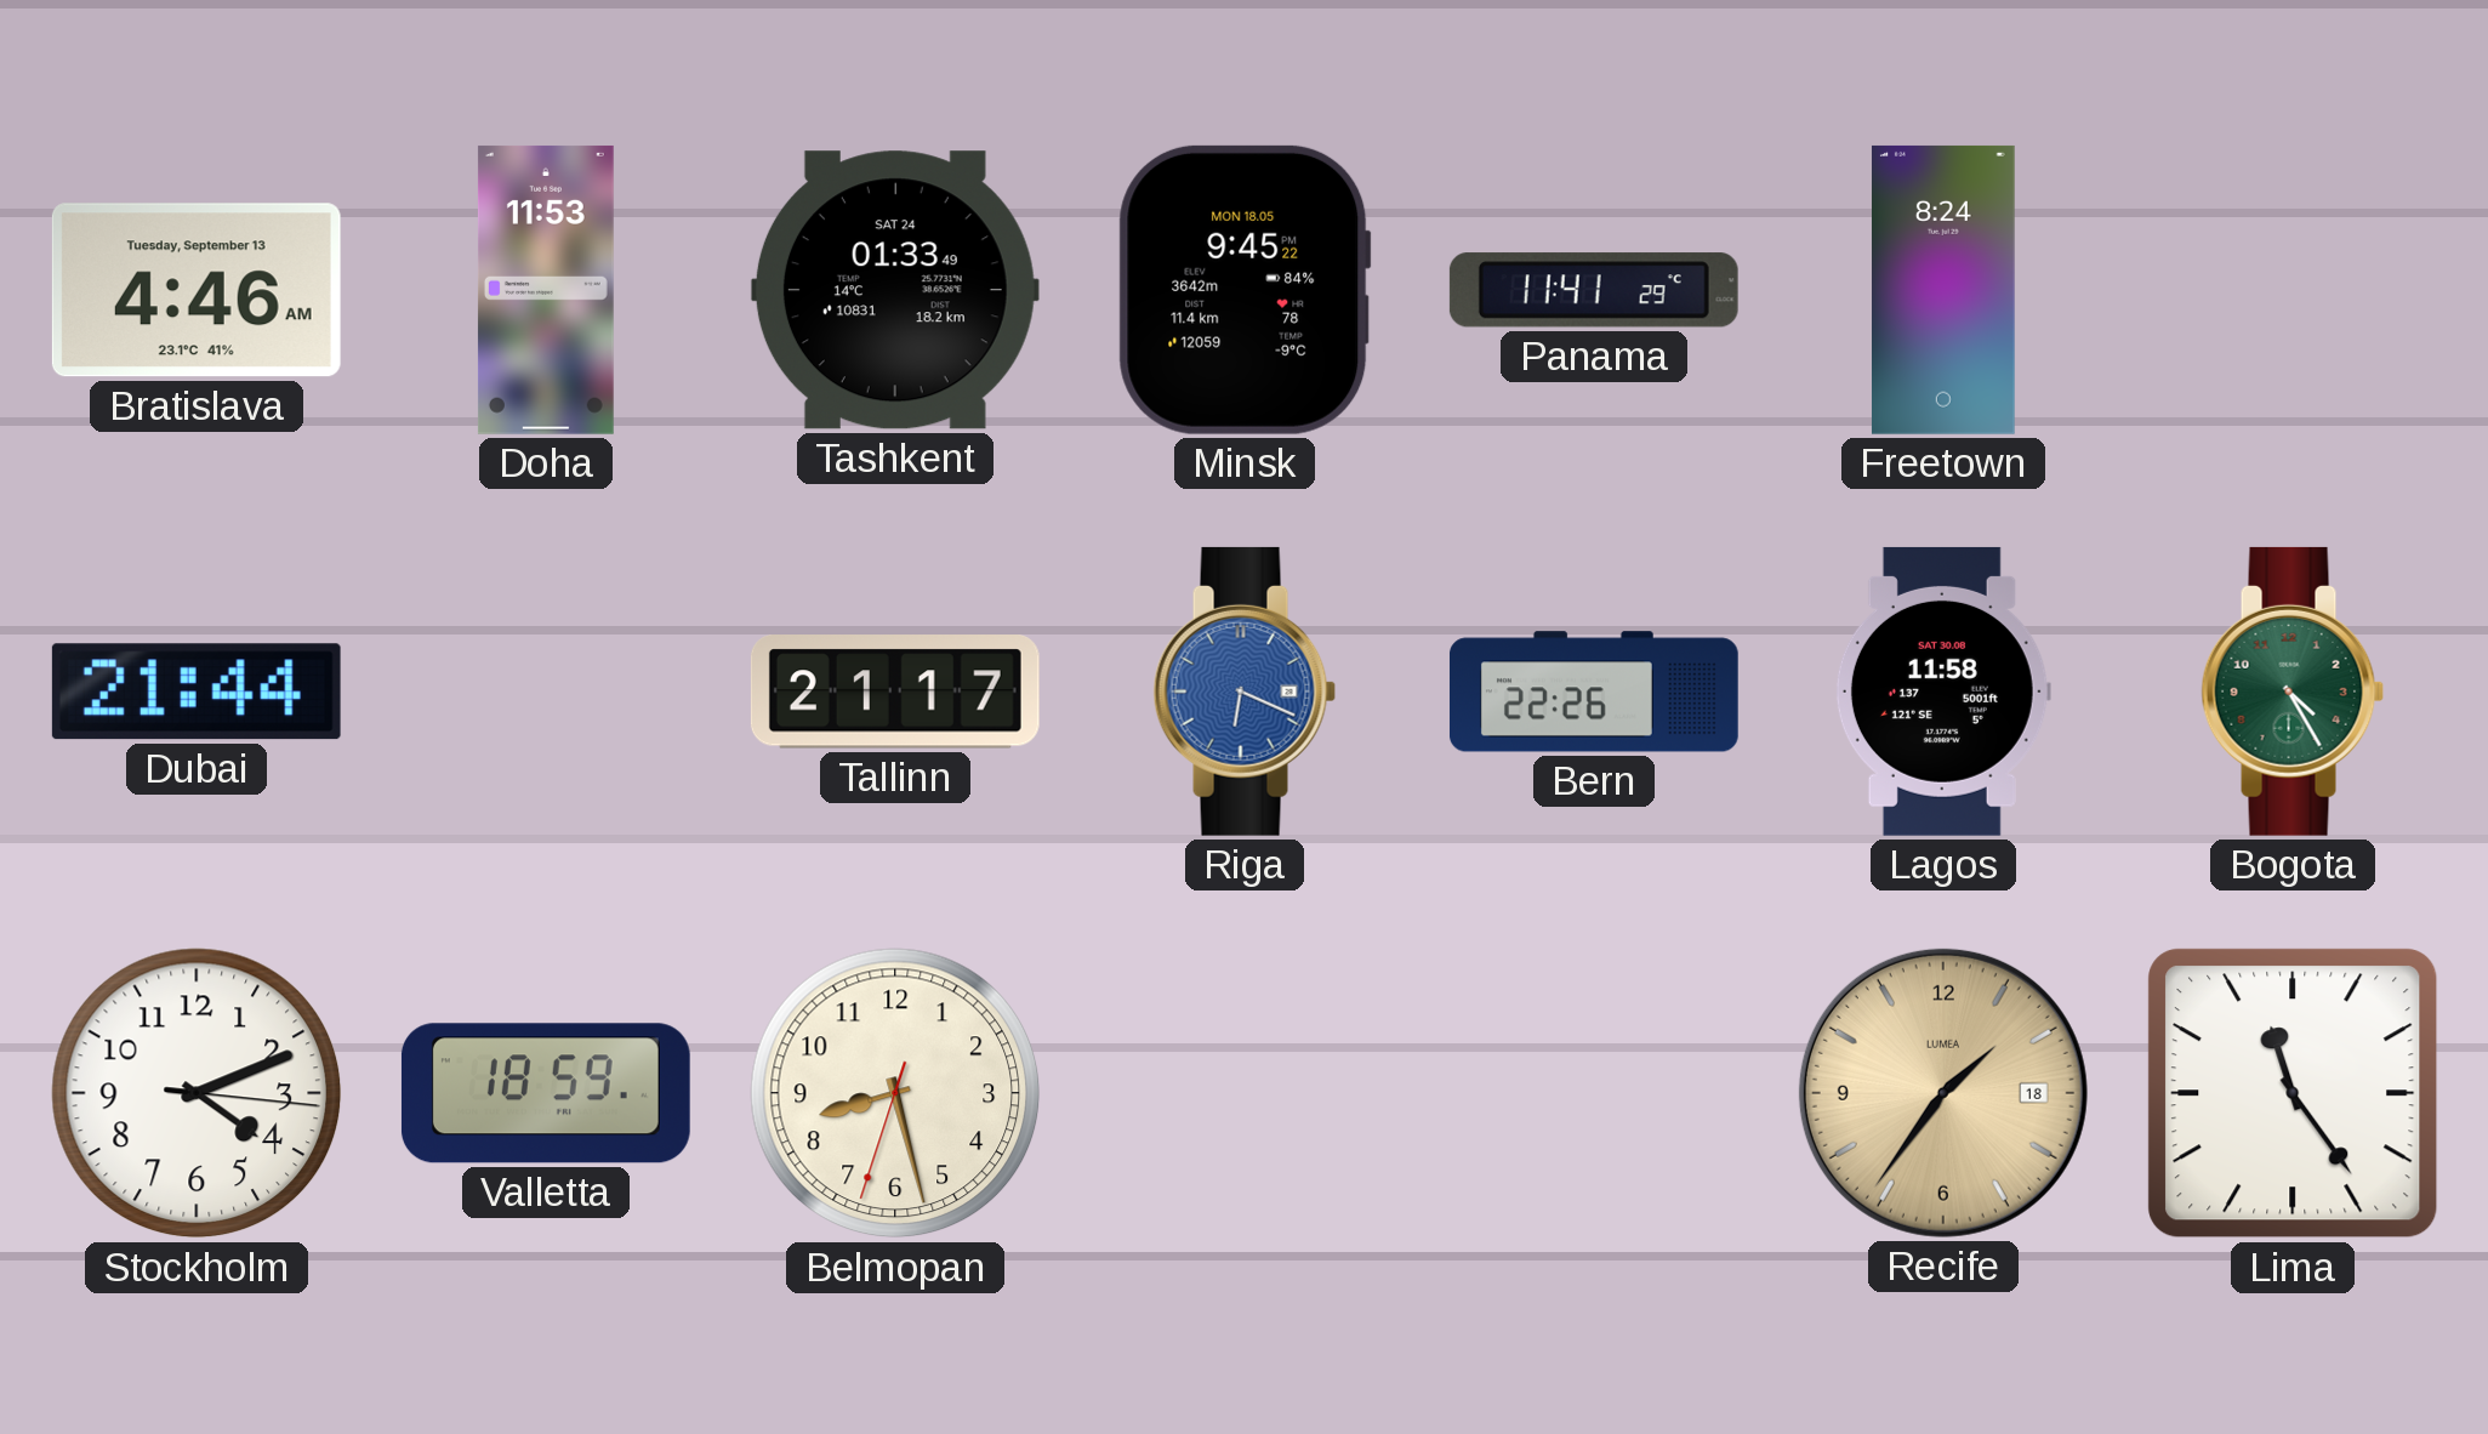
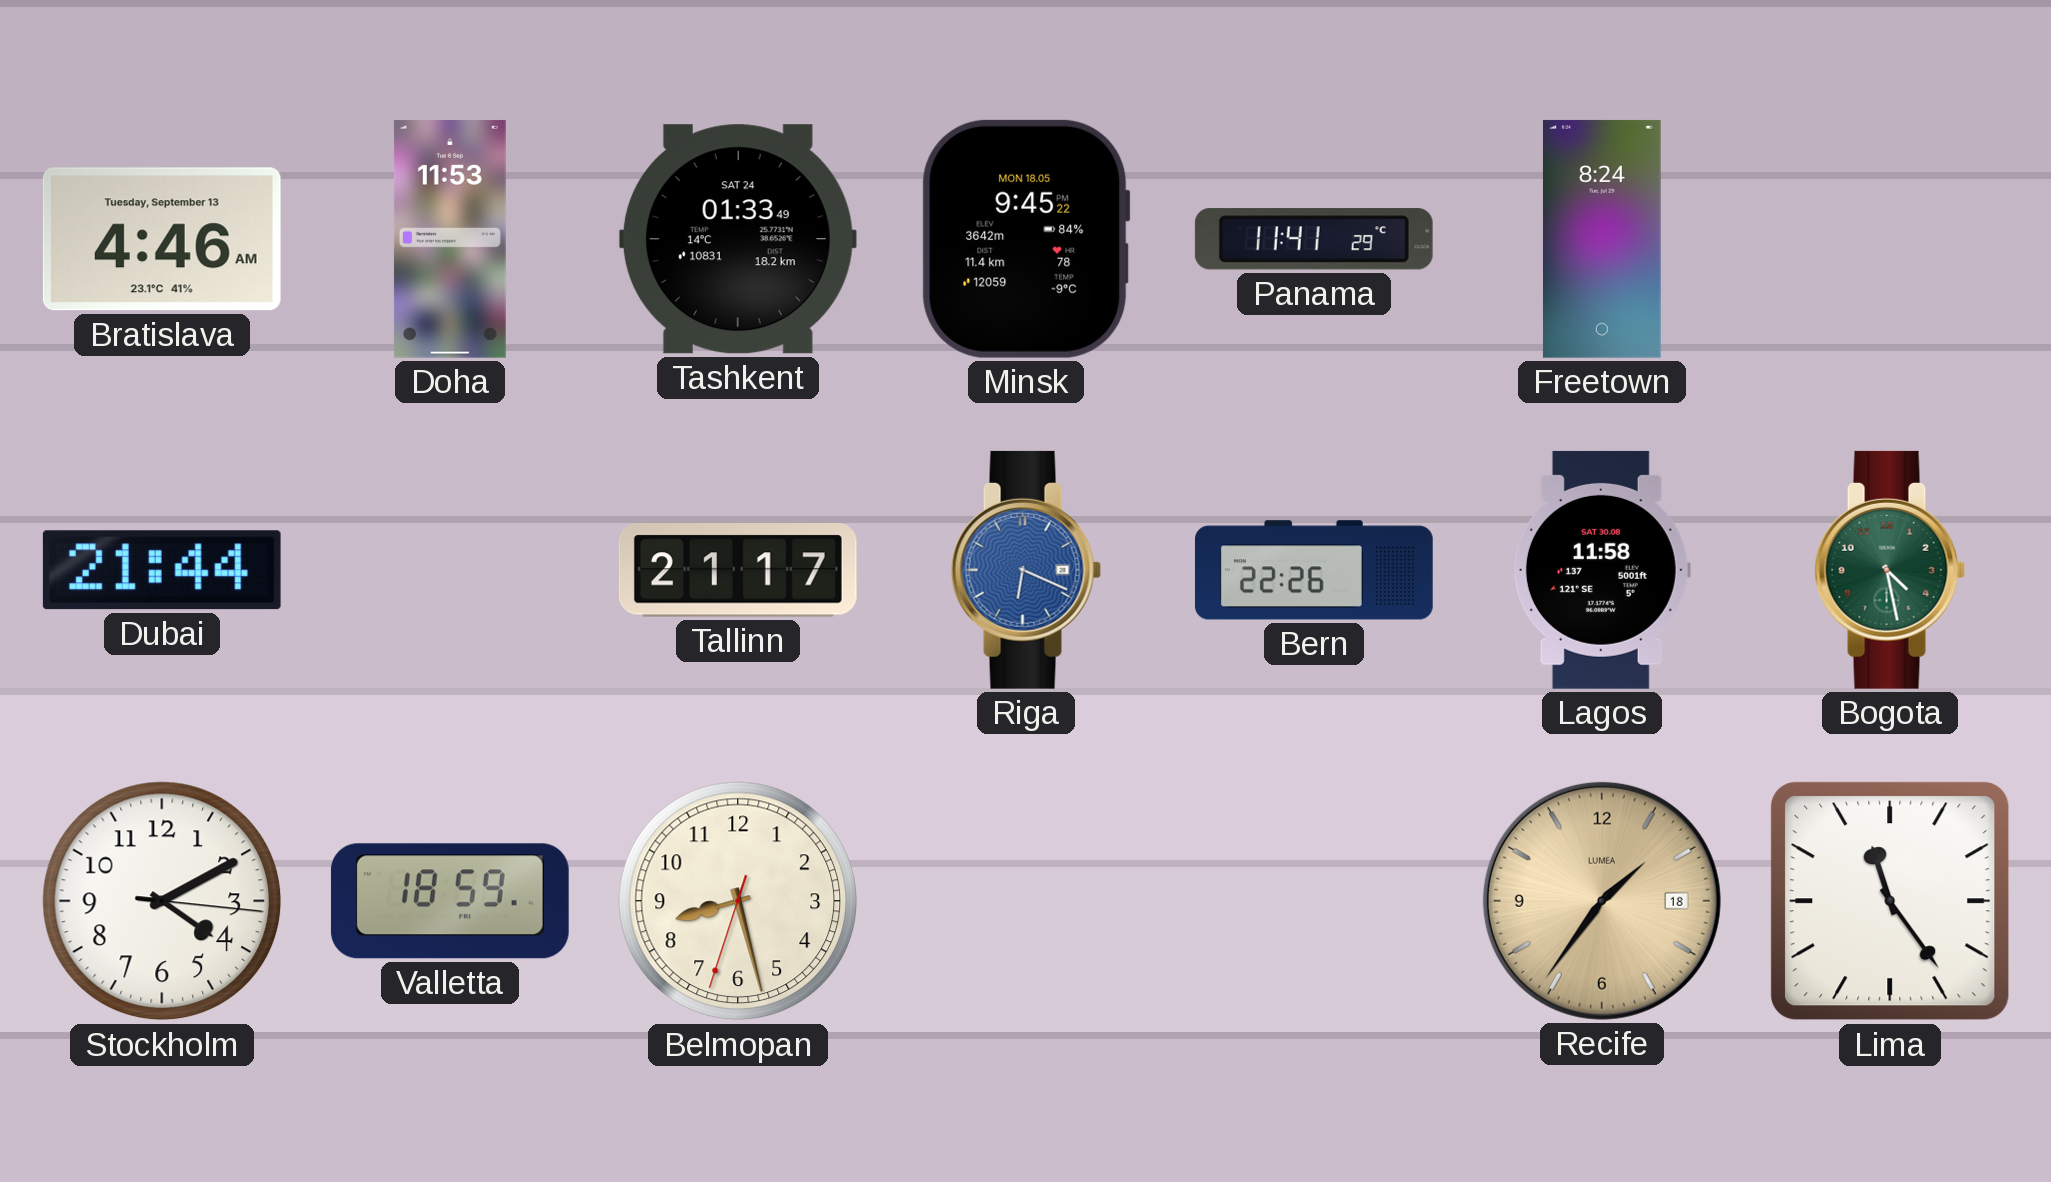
Bogota: 4:25 -> 4:28
Stockholm: 4:11 -> 4:10
